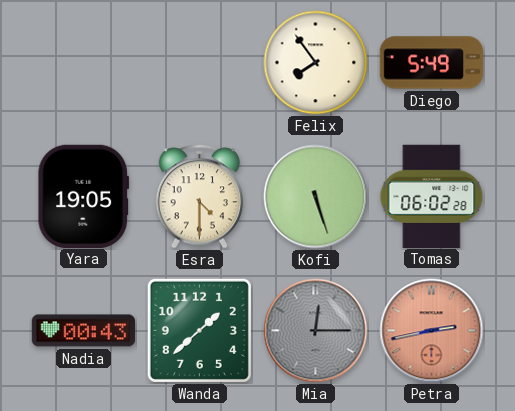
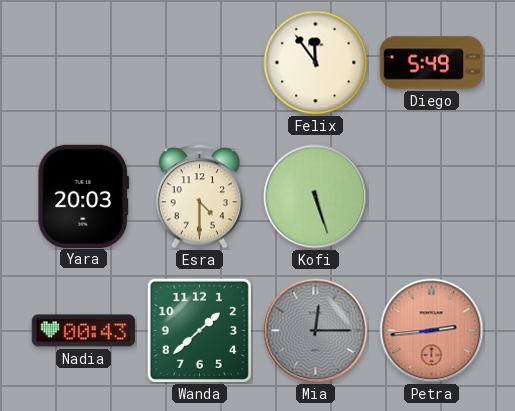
Felix: 7:54 -> 11:54
Yara: 19:05 -> 20:03
Tomas: 06:02 -> none
Petra: 2:43 -> 2:44
